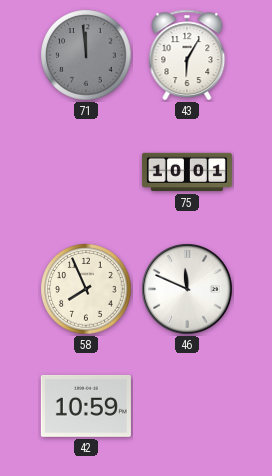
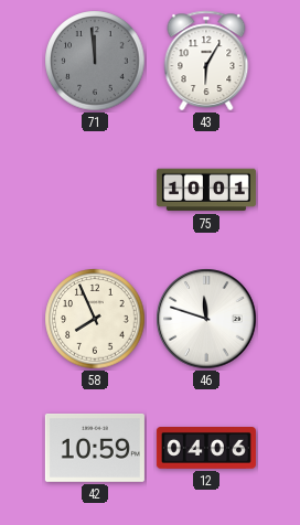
46: 11:49 -> 11:48
12: none -> 04:06
